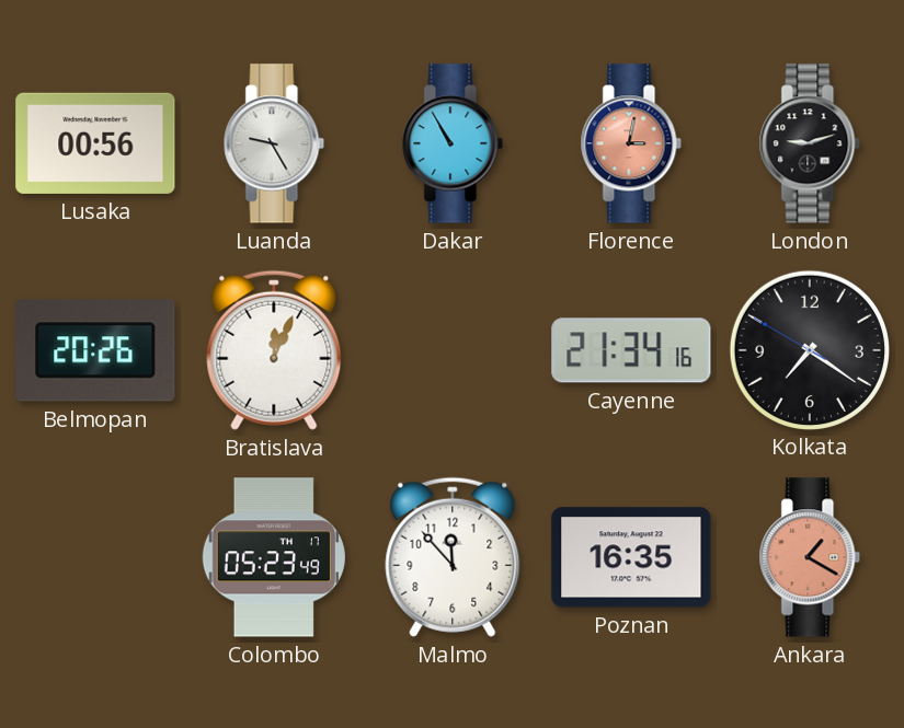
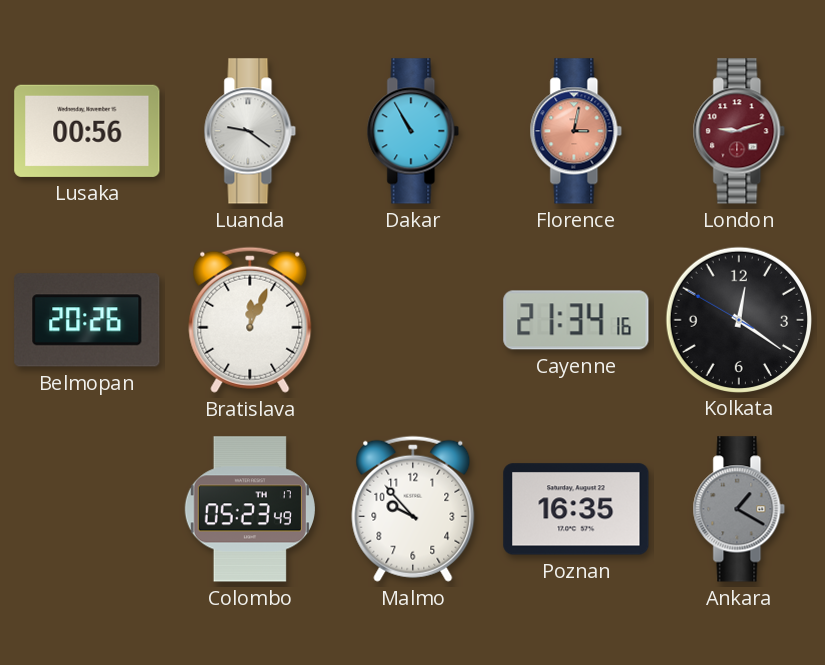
Luanda: 9:25 -> 9:21
London dial: black -> burgundy
Kolkata: 7:20 -> 12:20
Malmo: 11:53 -> 9:53
Ankara dial: salmon -> grey
